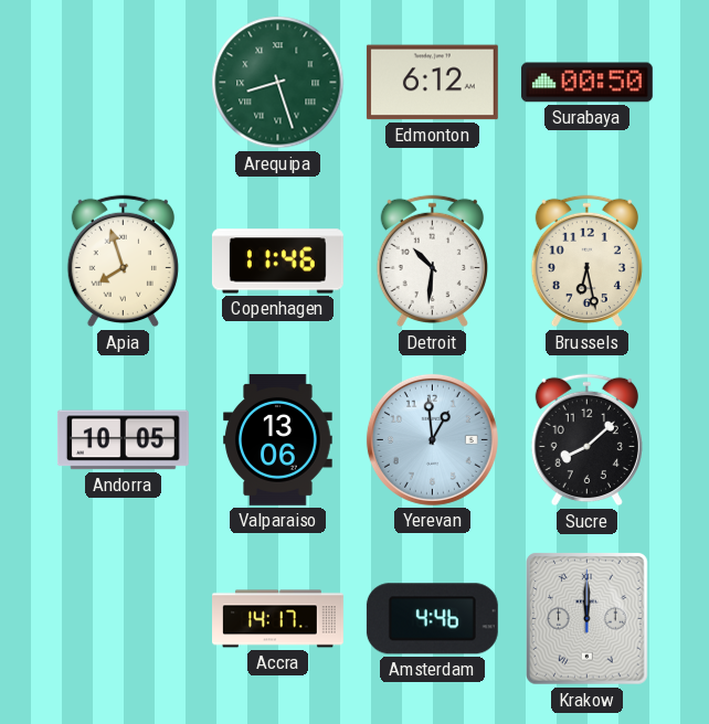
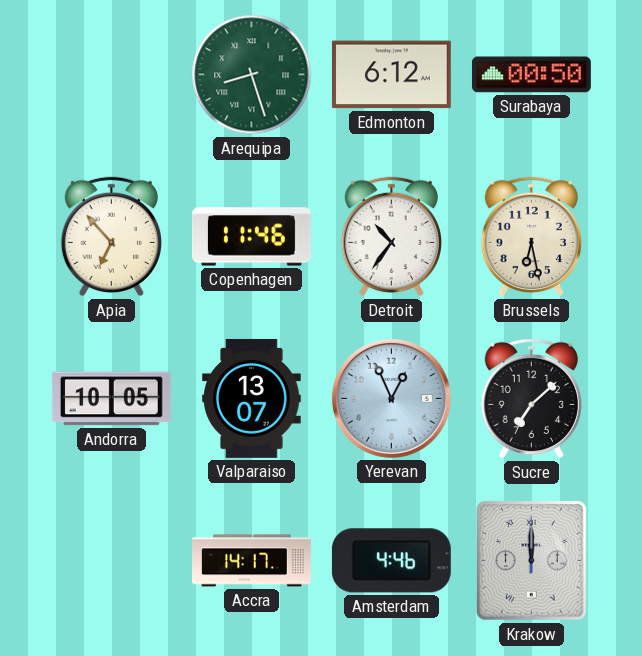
Apia: 7:57 -> 6:53
Detroit: 10:31 -> 10:36
Valparaiso: 13:06 -> 13:07
Yerevan: 12:59 -> 12:56
Sucre: 8:08 -> 7:08
